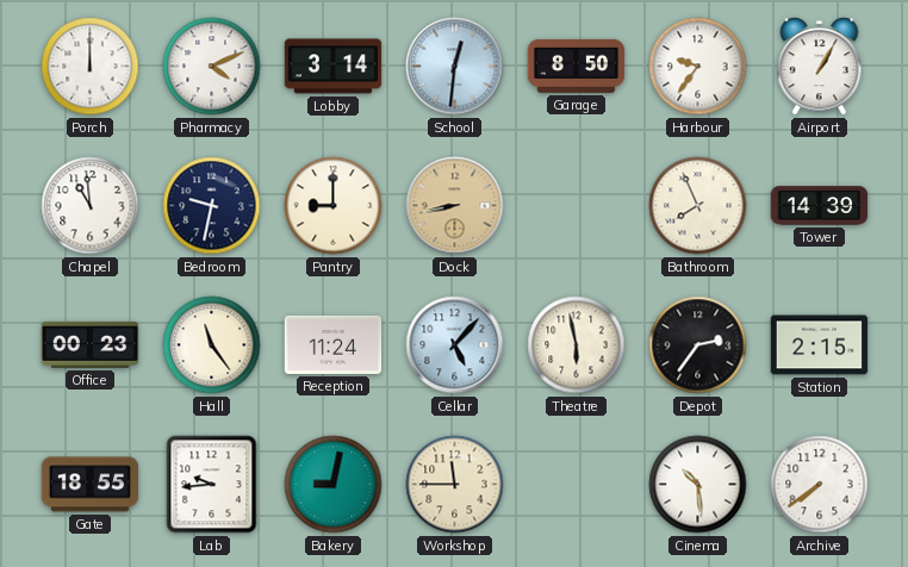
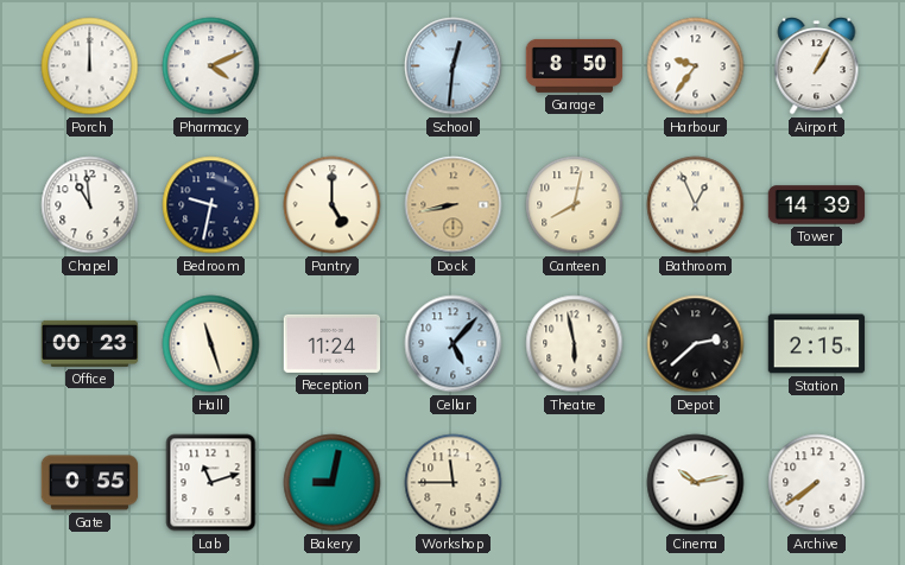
Lobby: 3:14 -> none
Pantry: 9:00 -> 5:00
Canteen: none -> 8:02
Bathroom: 7:56 -> 12:56
Hall: 11:24 -> 11:27
Depot: 2:36 -> 2:38
Gate: 18:55 -> 0:55
Lab: 9:44 -> 11:12
Cinema: 10:29 -> 10:13
